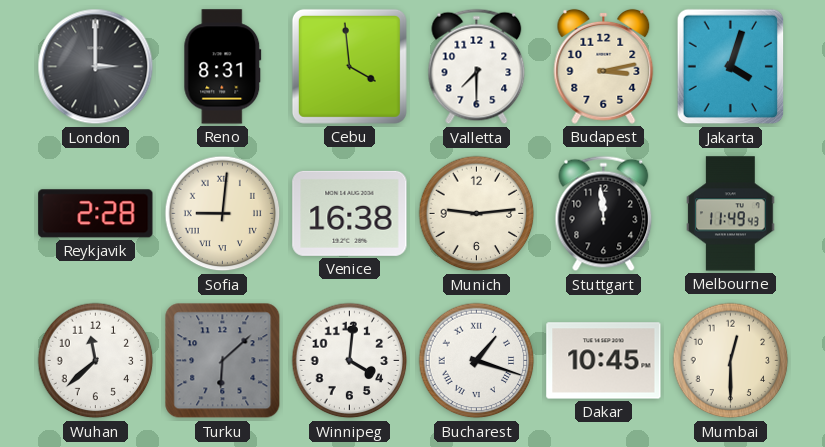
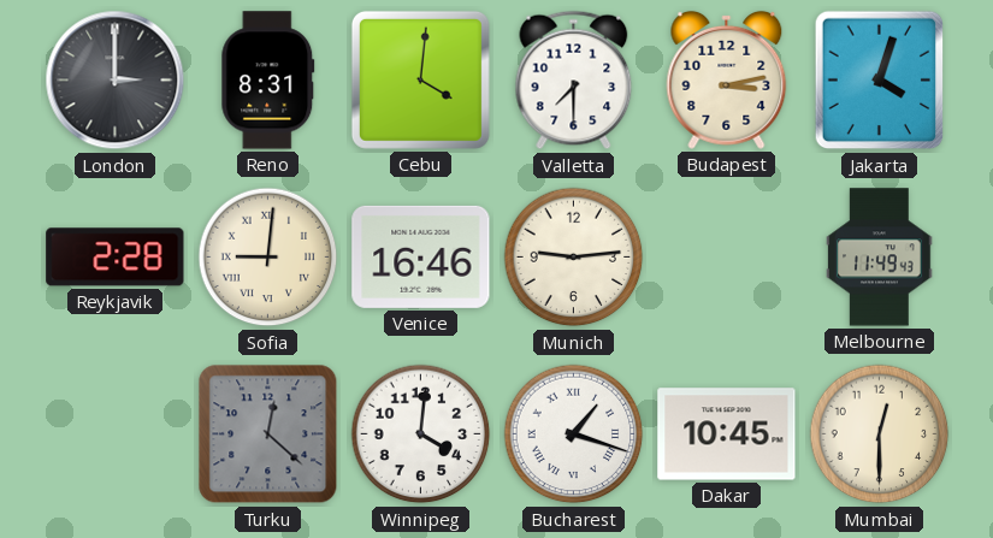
Cebu: 3:59 -> 4:01
Venice: 16:38 -> 16:46
Stuttgart: 11:59 -> none
Wuhan: 11:38 -> none
Turku: 6:08 -> 12:22
